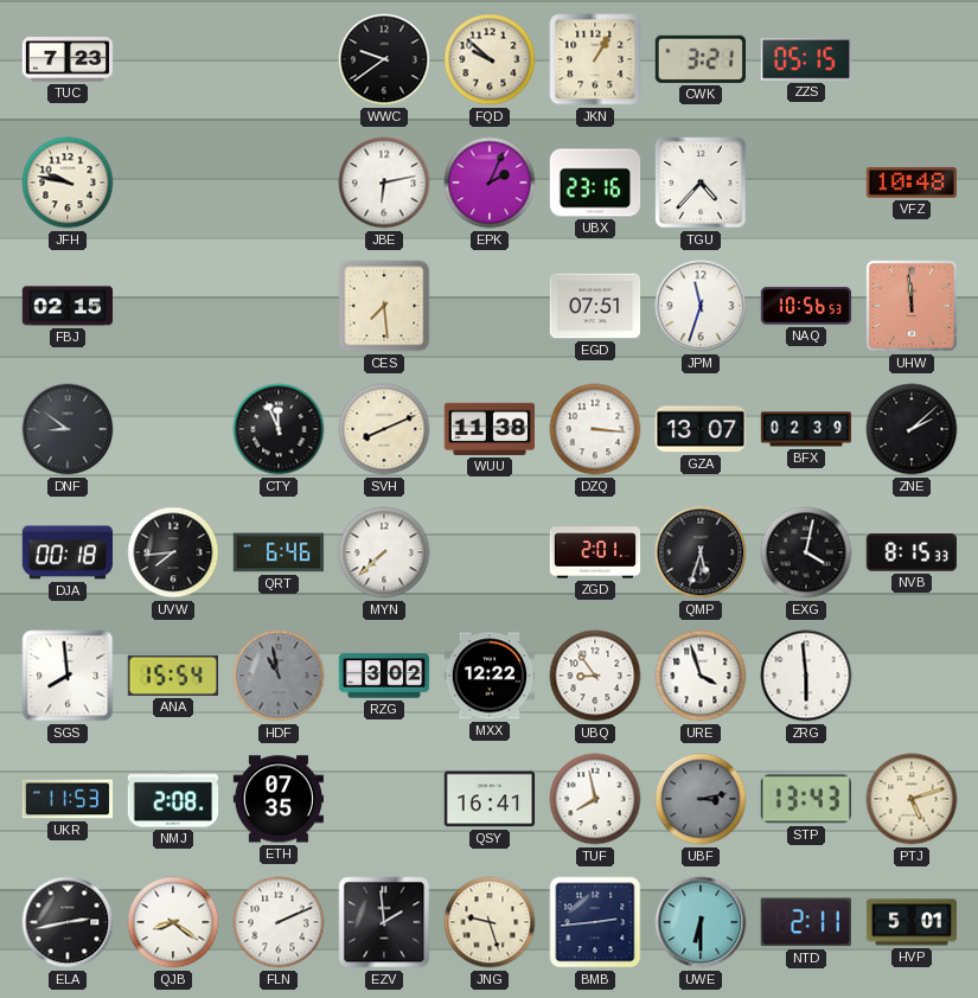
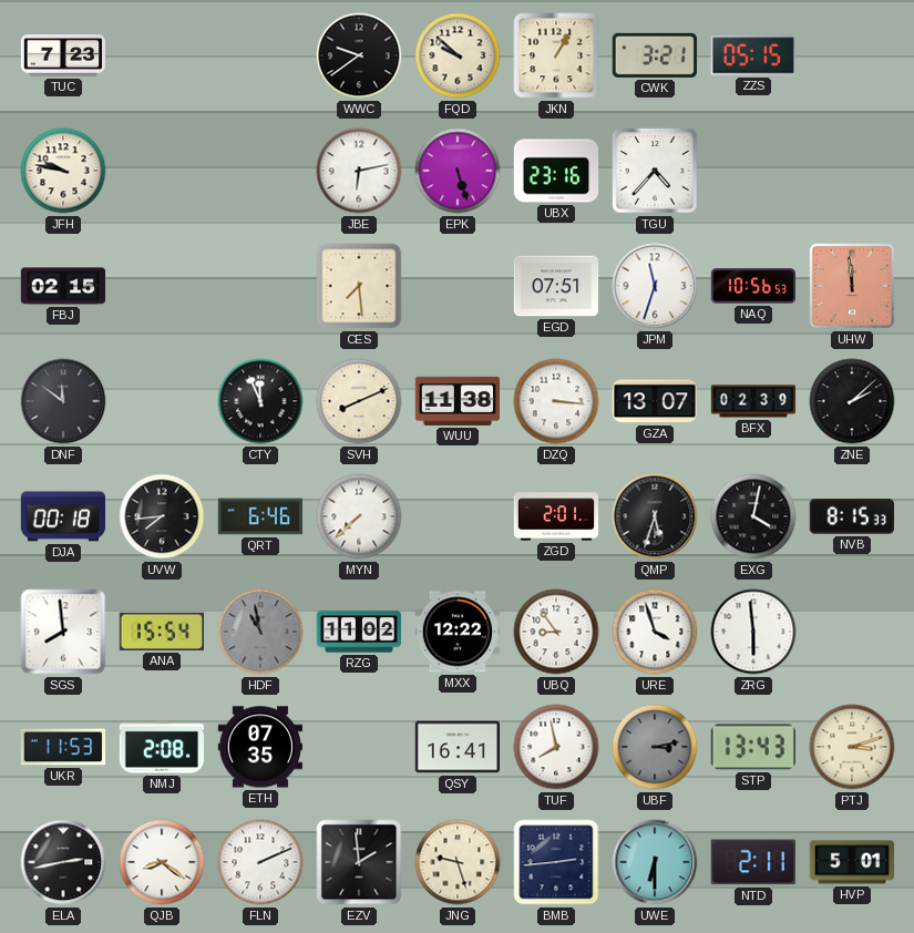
EPK: 2:04 -> 5:27
VFZ: 10:48 -> none
DNF: 8:51 -> 11:51
RZG: 3:02 -> 11:02
PTJ: 5:12 -> 3:12
